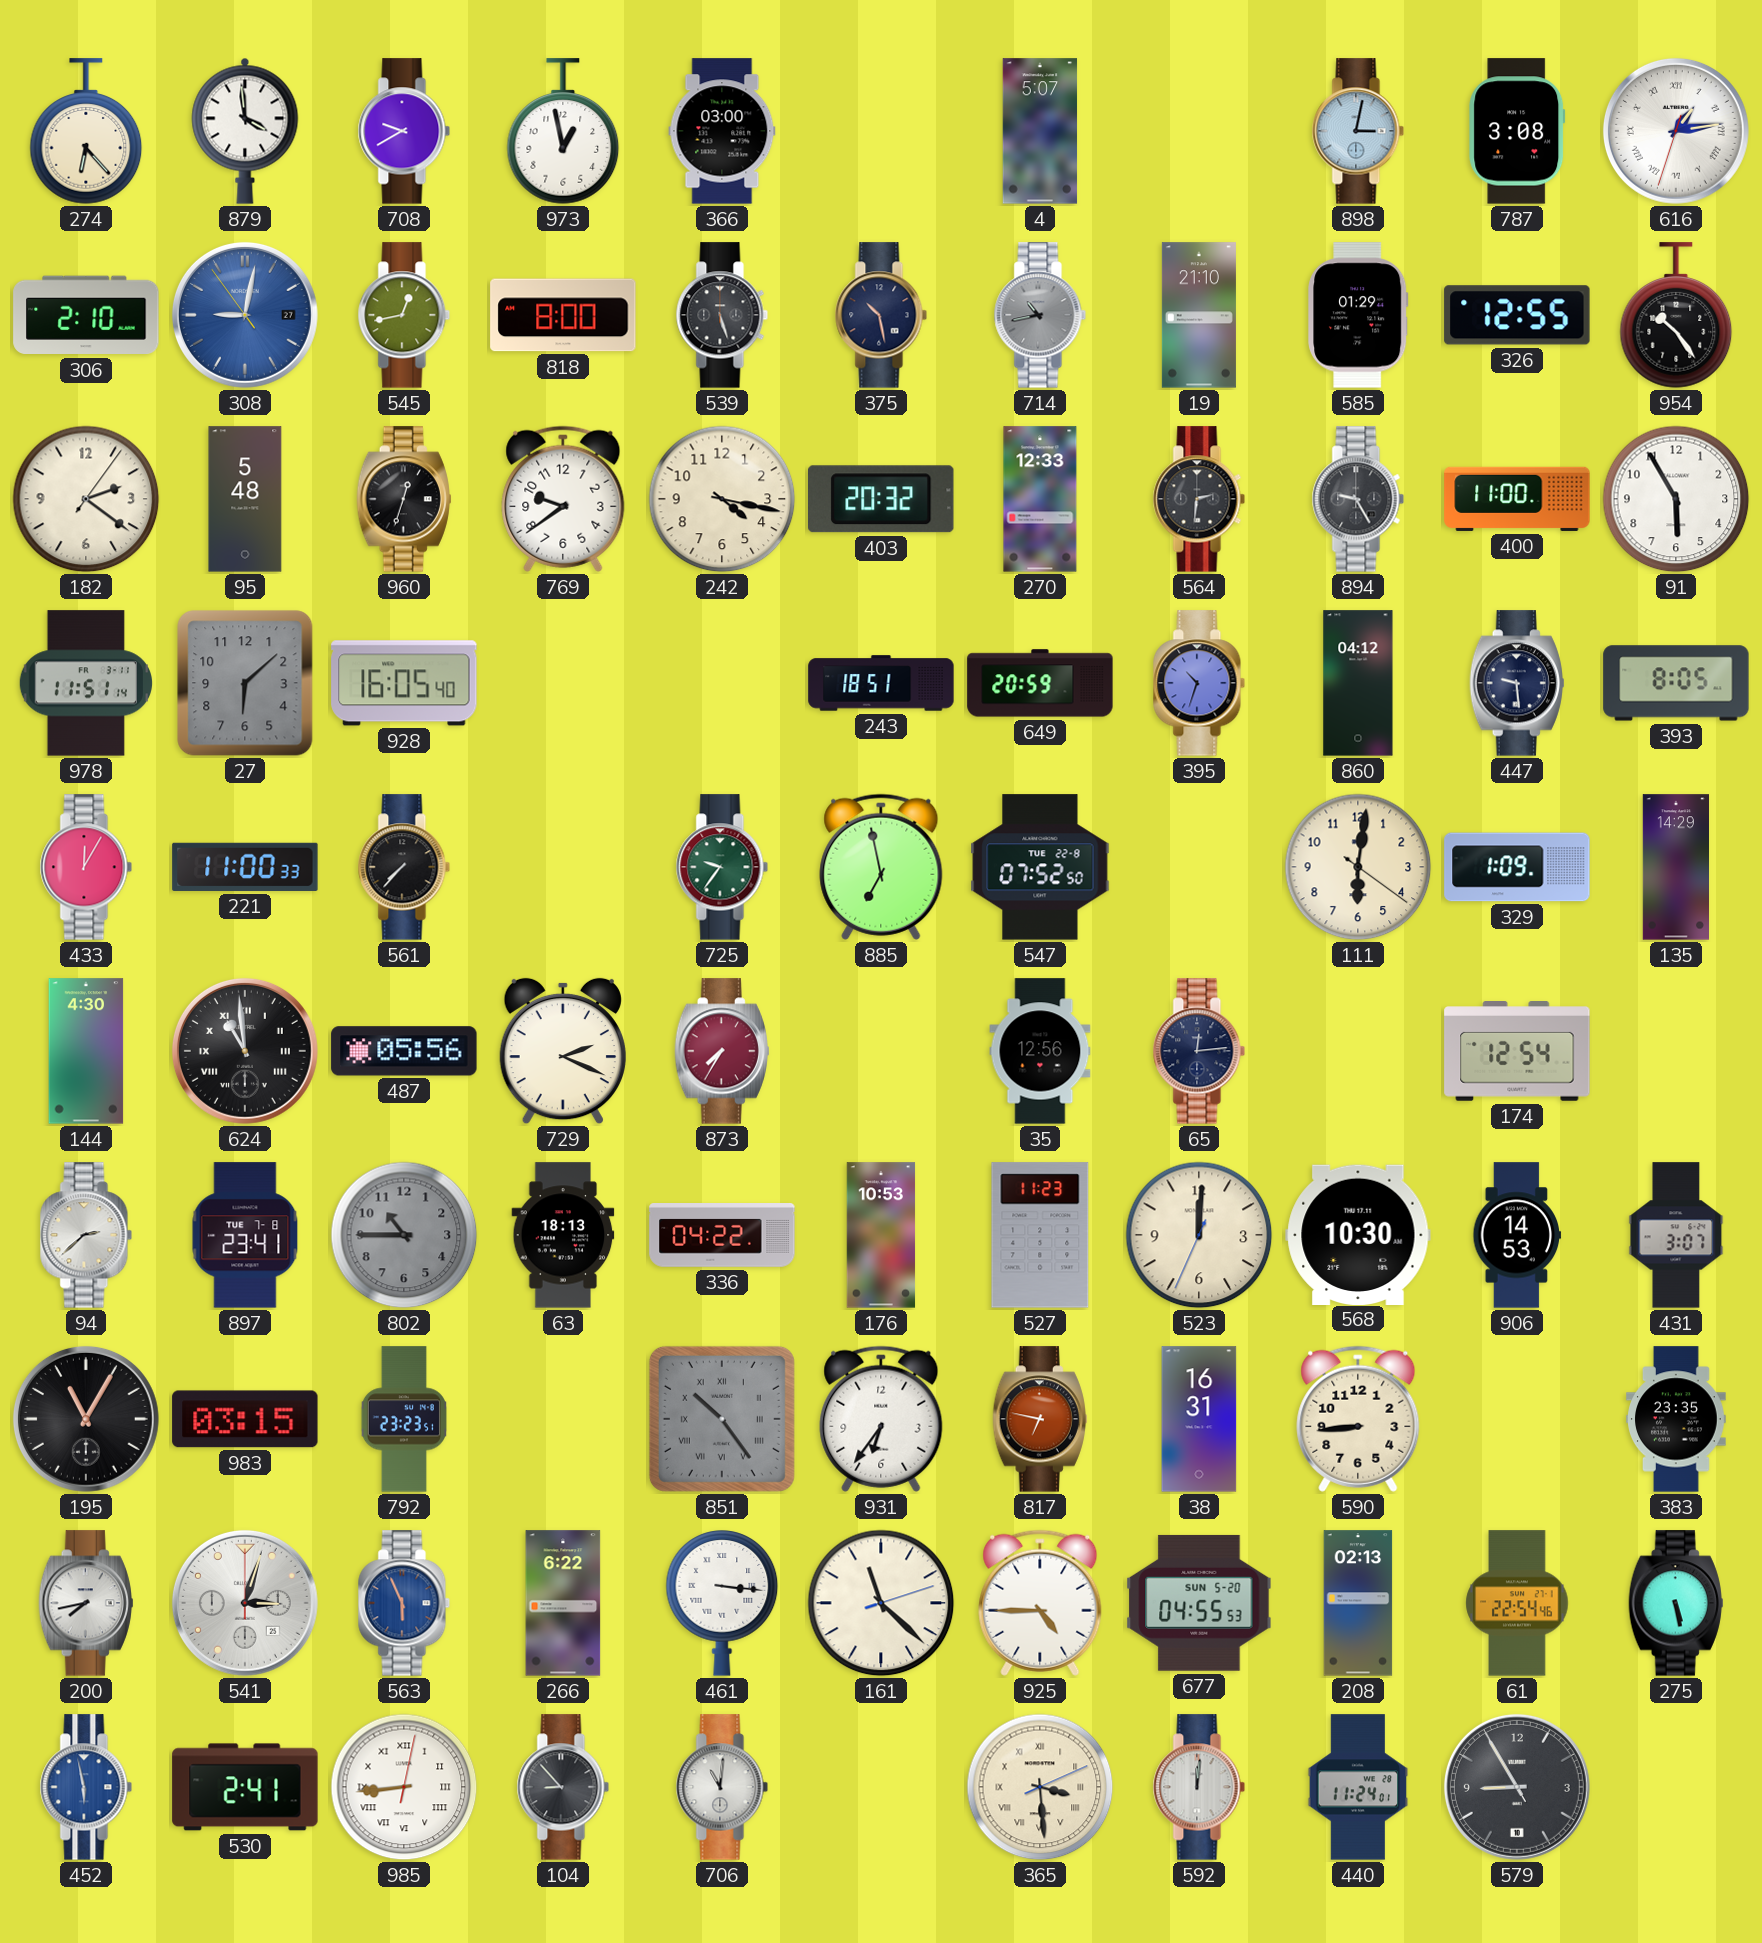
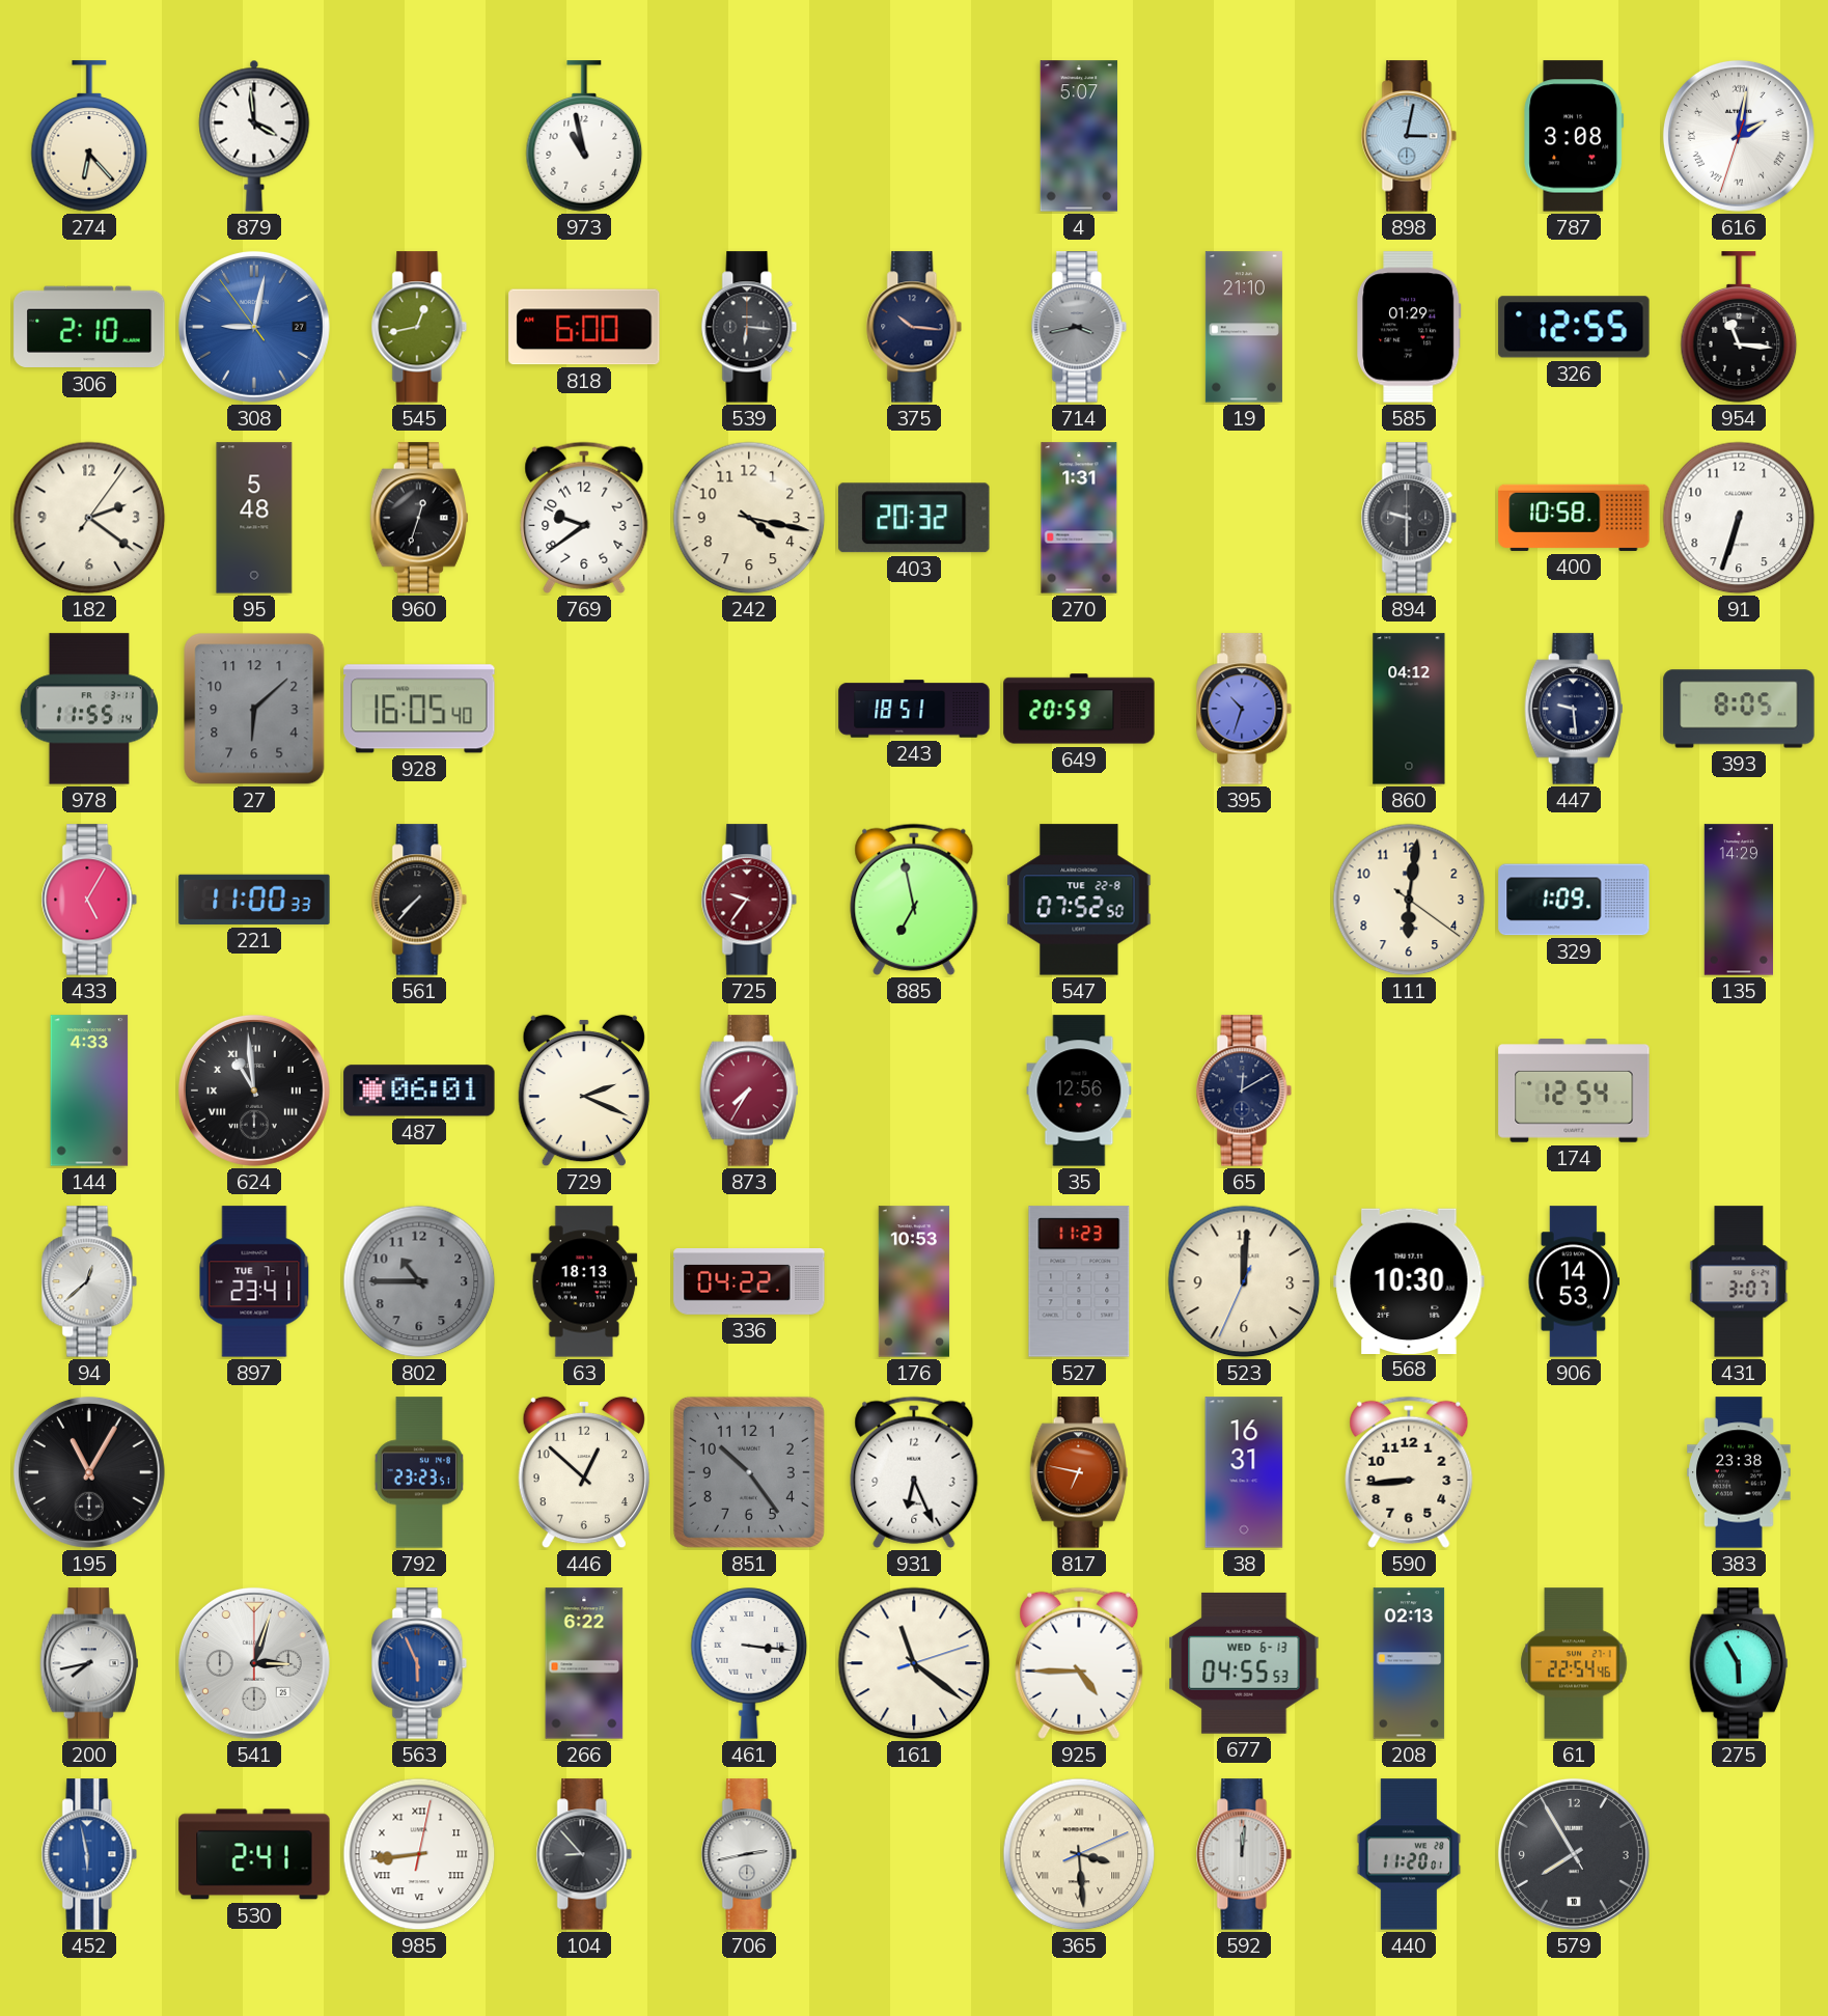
708: 9:40 -> none
973: 12:58 -> 10:58
366: 03:00 -> none
616: 1:13 -> 2:01
818: 8:00 -> 6:00
539: 5:27 -> 6:16
375: 10:28 -> 10:16
714: 10:43 -> 3:43
954: 10:24 -> 11:16
270: 12:33 -> 1:31
564: 2:31 -> none
894: 9:25 -> 9:30
400: 11:00 -> 10:58
91: 5:55 -> 6:33
978: 11:51 -> 11:55
433: 12:05 -> 5:05
725 dial: green -> burgundy
144: 4:30 -> 4:33
487: 05:56 -> 06:01
65: 12:14 -> 12:10
94: 2:38 -> 12:38
897 date: TUE 7-8 -> TUE 7-1
983: 03:15 -> none
446: none -> 12:52
851 numerals: Roman -> Arabic
931: 6:36 -> 6:26
383: 23:35 -> 23:38
161: 11:22 -> 11:21
677 date: SUN 5-20 -> WED 6-13
275: 5:28 -> 5:55
706: 11:01 -> 2:43
440: 11:24 -> 11:20
579: 8:54 -> 7:54
